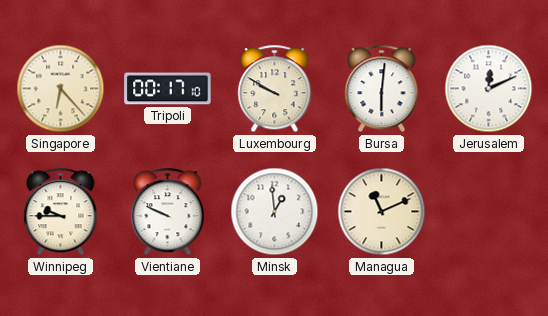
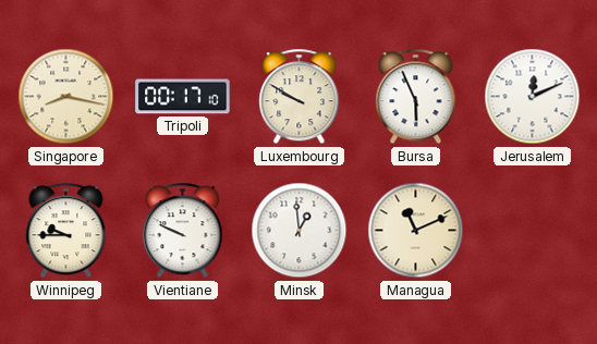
Singapore: 6:23 -> 8:17
Bursa: 6:01 -> 5:56
